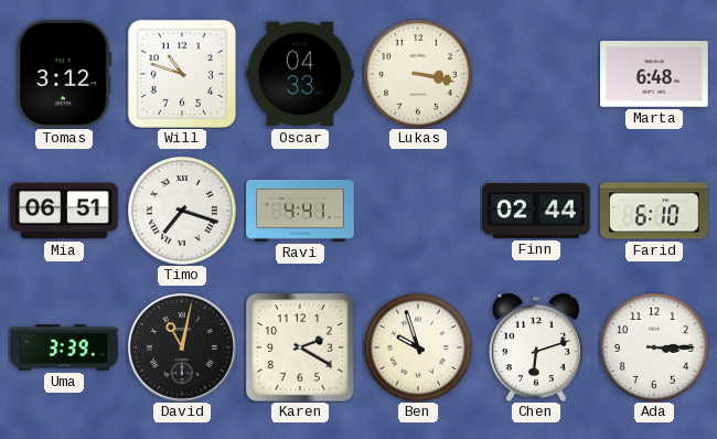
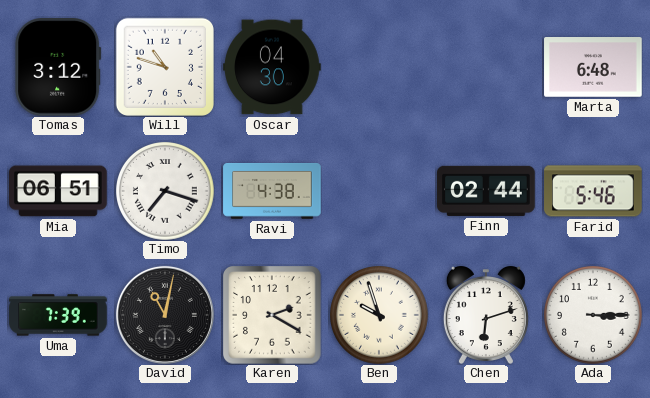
Oscar: 04:33 -> 04:30
Lukas: 3:17 -> none
Ravi: 4:41 -> 4:38
Farid: 6:10 -> 5:46
Uma: 3:39 -> 7:39
